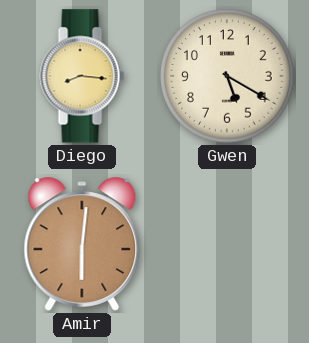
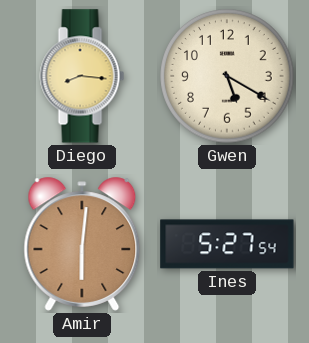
Ines: none -> 5:27
